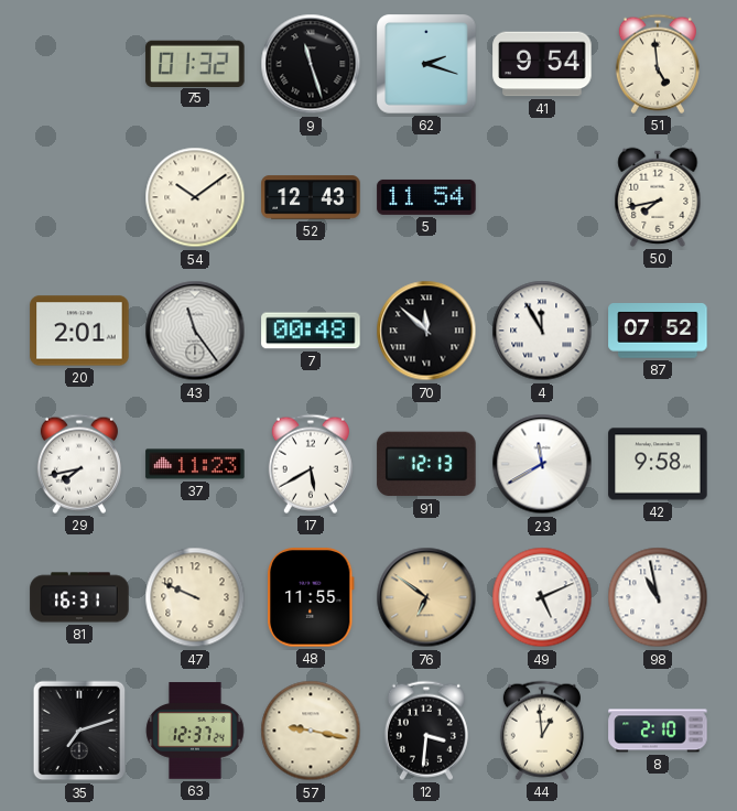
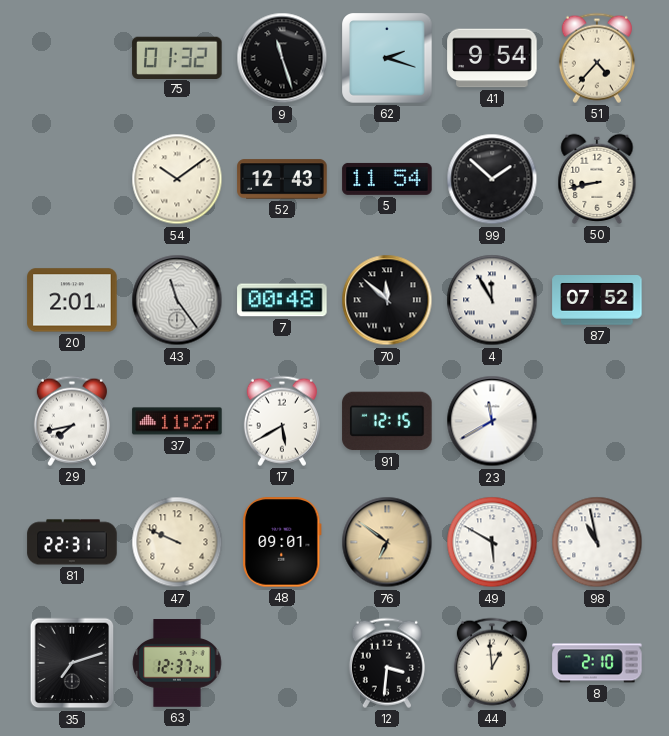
51: 4:59 -> 4:37
99: none -> 1:52
50: 7:43 -> 8:43
37: 11:23 -> 11:27
91: 12:13 -> 12:15
42: 9:58 -> none
81: 16:31 -> 22:31
48: 11:55 -> 09:01
49: 5:11 -> 5:50
57: 9:17 -> none
